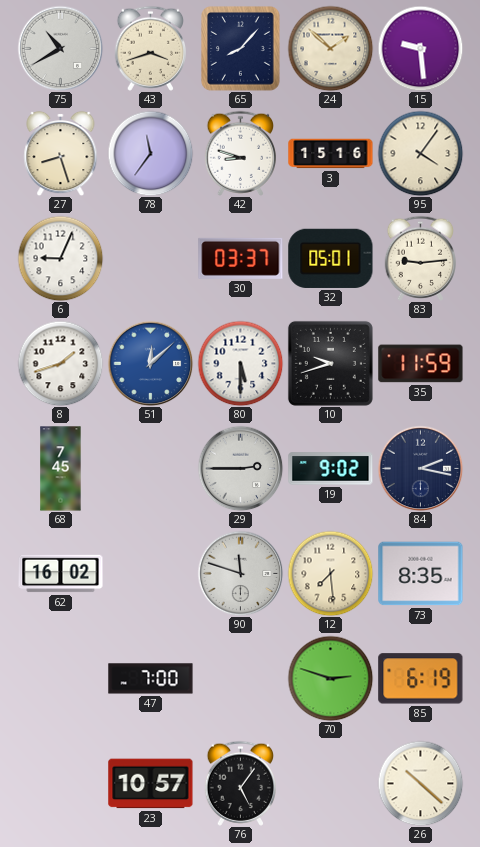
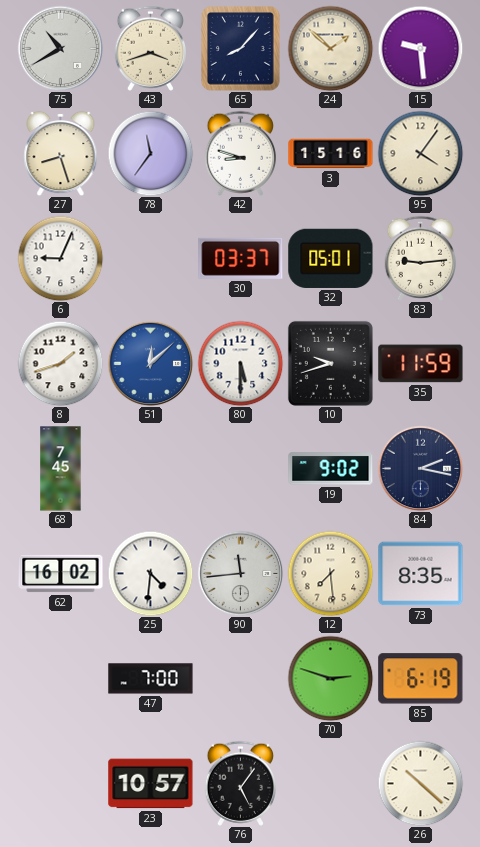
29: 2:45 -> none
25: none -> 4:31
90: 11:48 -> 11:44
